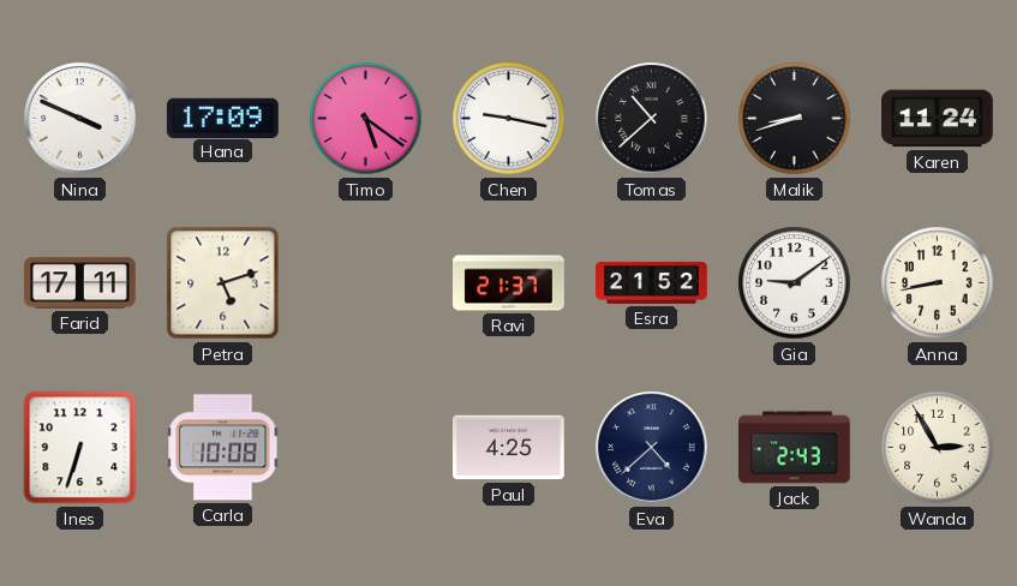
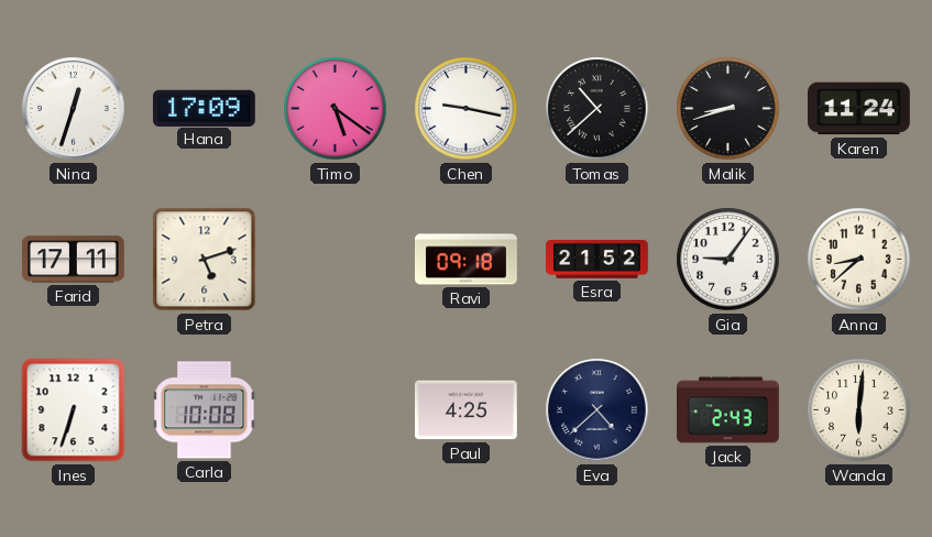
Nina: 3:49 -> 12:33
Ravi: 21:37 -> 09:18
Gia: 9:09 -> 9:06
Anna: 8:43 -> 8:38
Wanda: 2:55 -> 6:01
